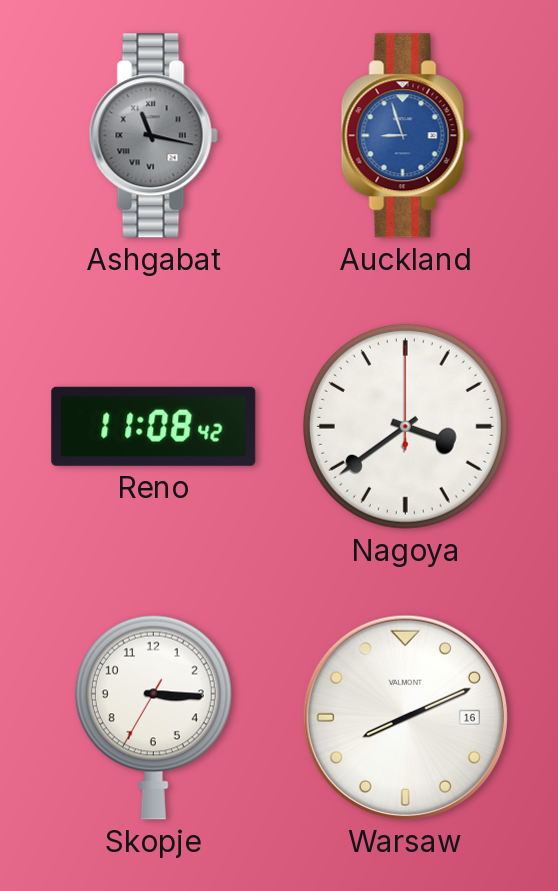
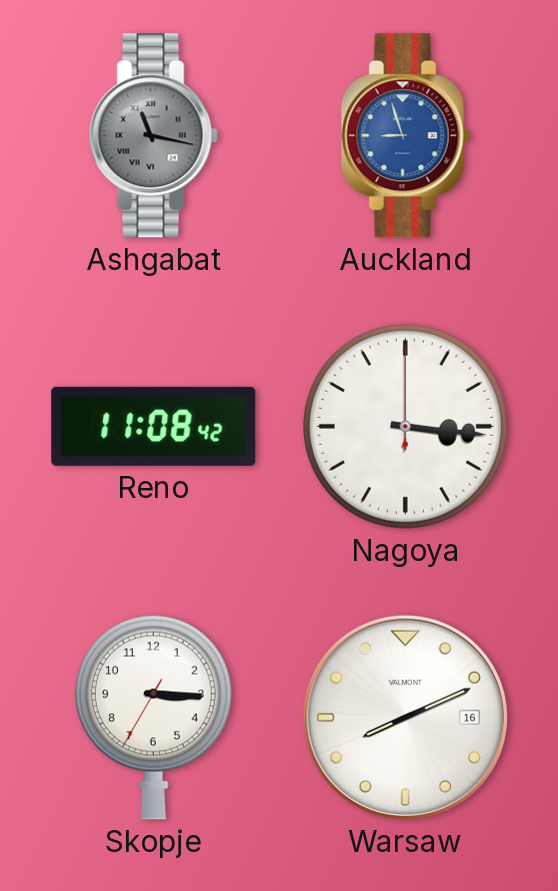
Nagoya: 3:39 -> 3:16
